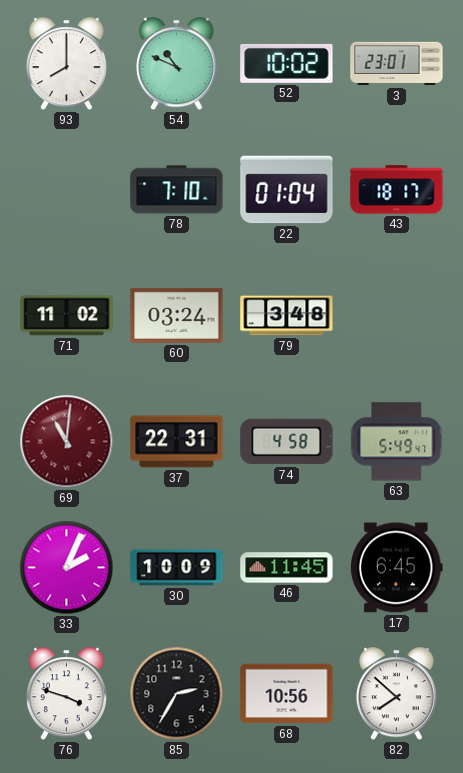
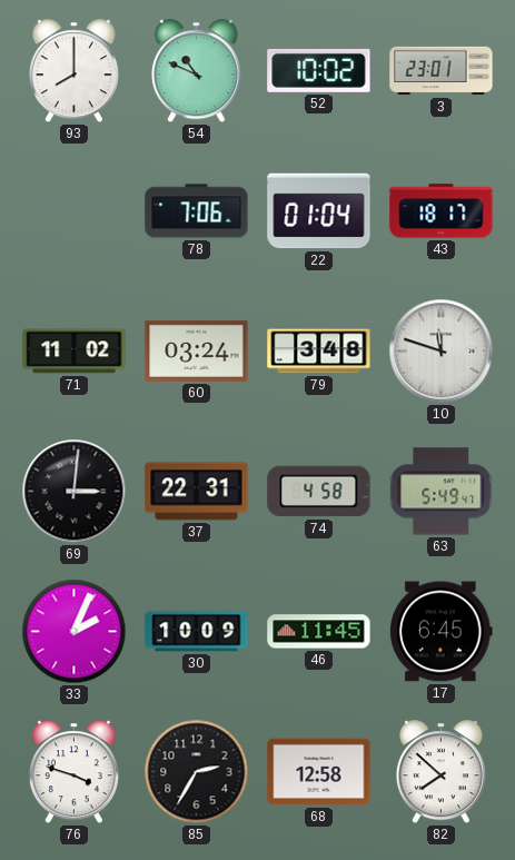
78: 7:10 -> 7:06
10: none -> 11:48
69: 11:01 -> 3:01
69 dial: burgundy -> black
68: 10:56 -> 12:58
